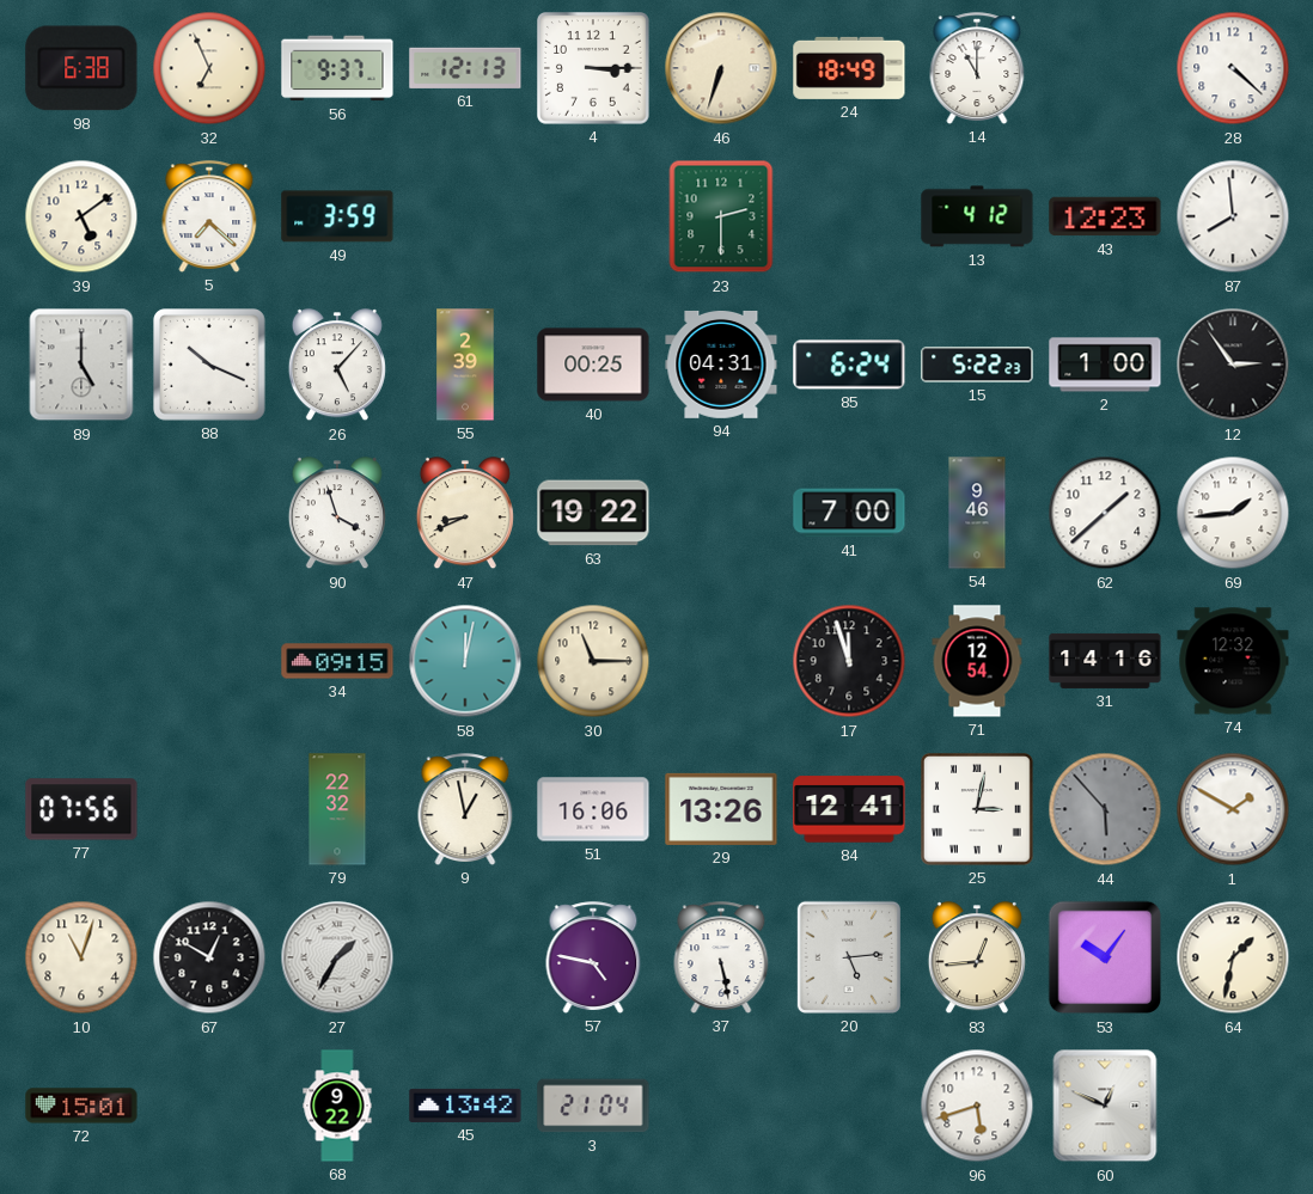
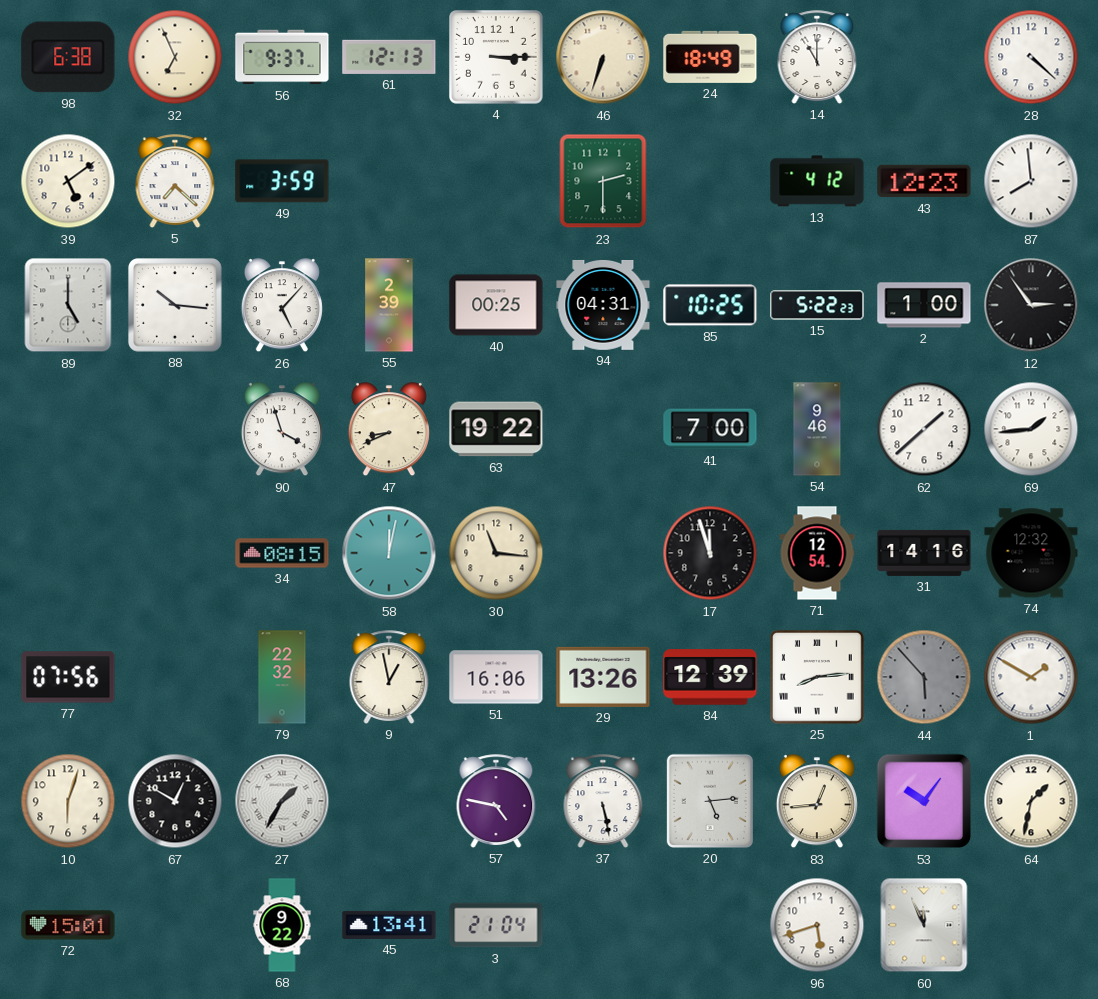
88: 10:19 -> 10:16
85: 6:24 -> 10:25
34: 09:15 -> 08:15
30: 11:15 -> 11:16
84: 12:41 -> 12:39
25: 3:02 -> 8:14
10: 11:03 -> 6:03
45: 13:42 -> 13:41
60: 12:49 -> 11:56
